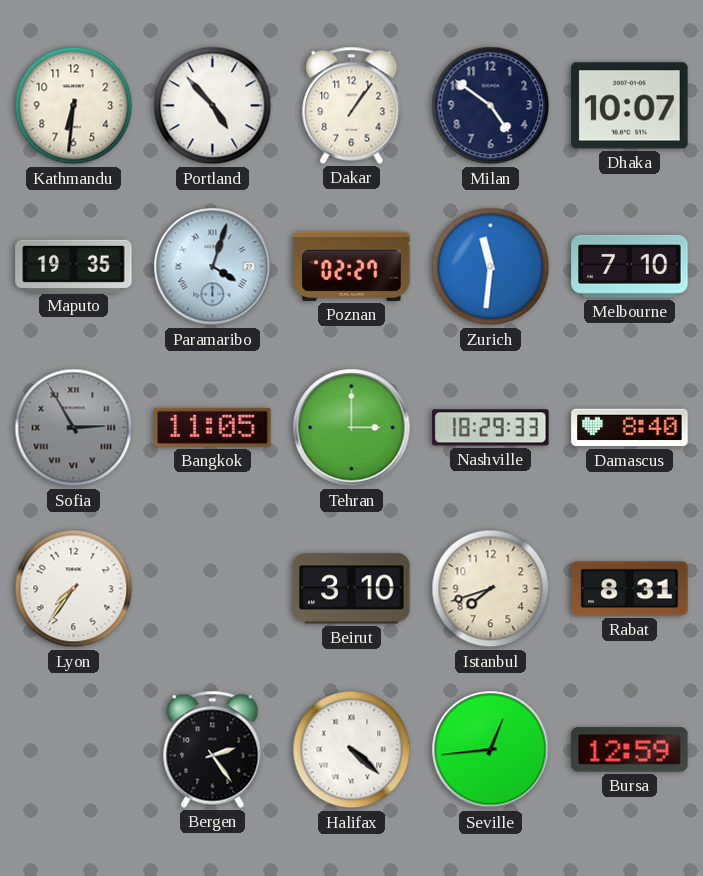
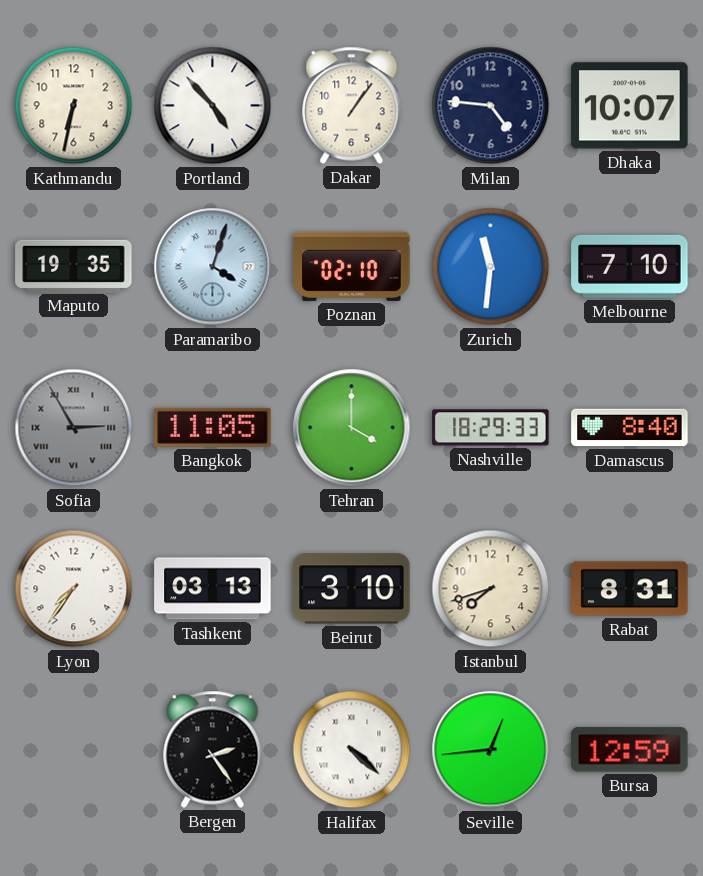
Kathmandu: 6:31 -> 6:32
Milan: 4:51 -> 4:46
Poznan: 02:27 -> 02:10
Tehran: 3:00 -> 4:00
Tashkent: none -> 03:13
